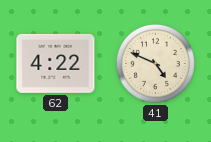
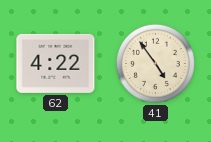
41: 4:49 -> 4:54
